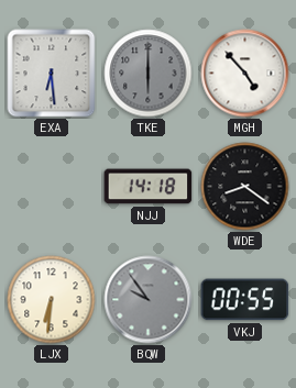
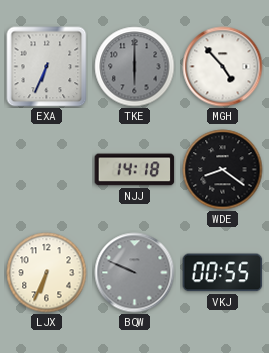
EXA: 6:29 -> 6:34
LJX: 6:31 -> 6:34
BQW: 9:54 -> 9:49
